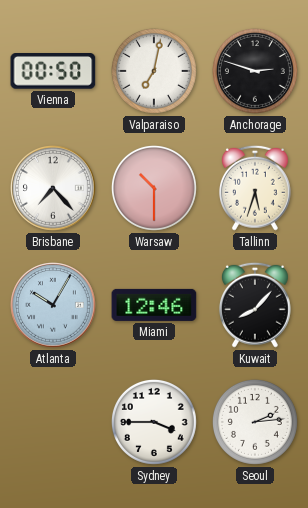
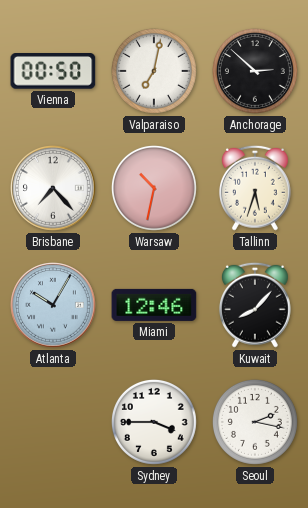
Anchorage: 2:48 -> 2:52
Warsaw: 10:30 -> 10:32
Seoul: 2:14 -> 2:17
